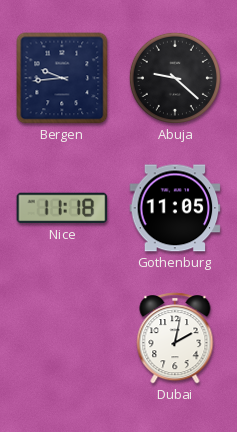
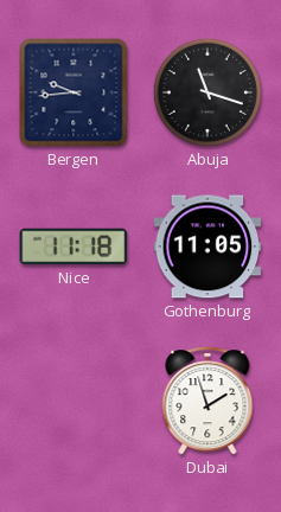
Abuja: 9:22 -> 11:18
Dubai: 2:02 -> 1:57
